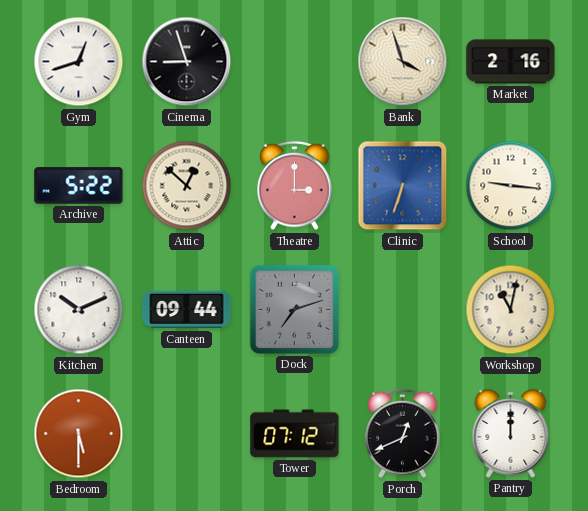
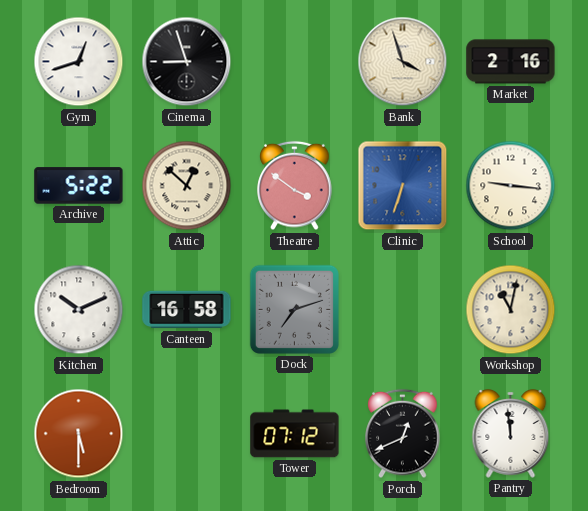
Theatre: 3:00 -> 3:51
Canteen: 09:44 -> 16:58
Pantry: 12:00 -> 11:59
